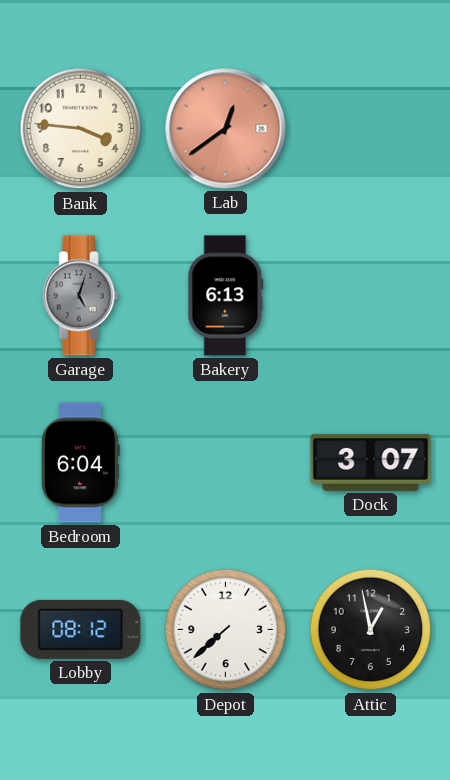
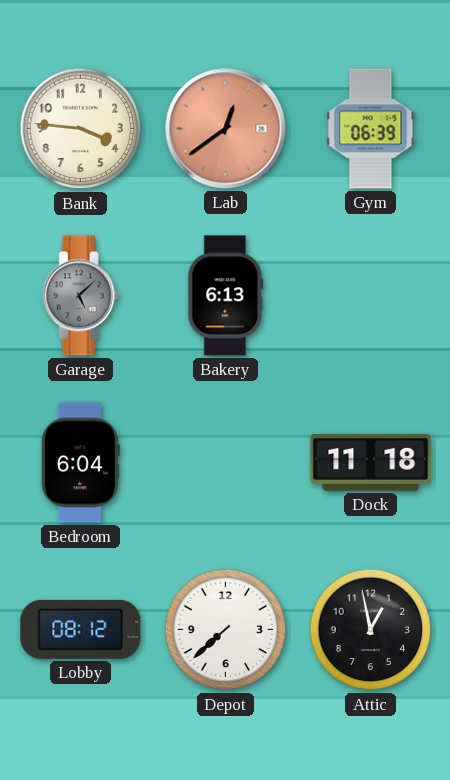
Gym: none -> 06:39
Garage: 5:03 -> 5:08
Dock: 3:07 -> 11:18
